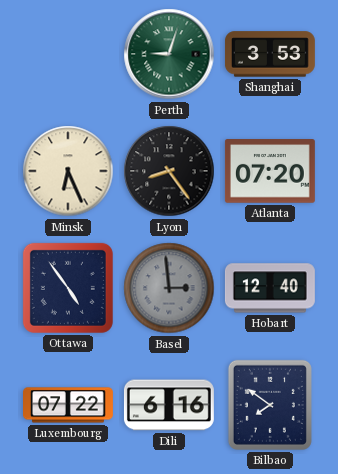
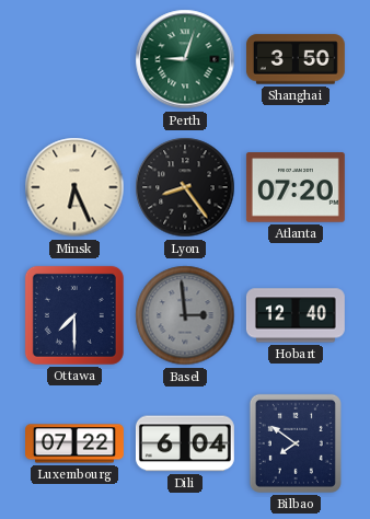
Shanghai: 3:53 -> 3:50
Ottawa: 4:54 -> 7:30
Dili: 6:16 -> 6:04
